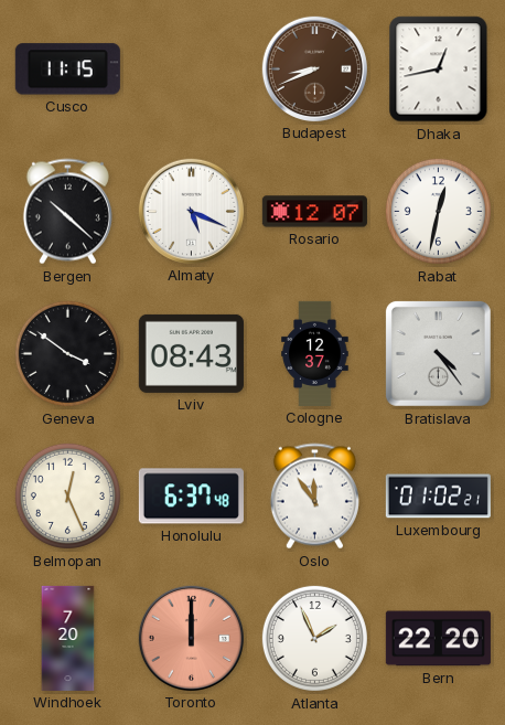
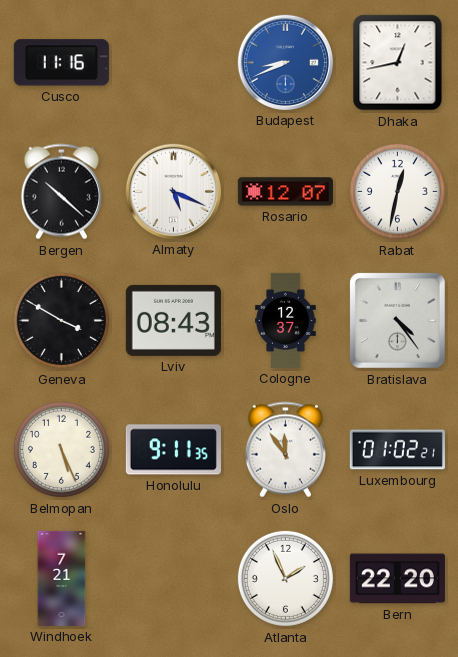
Cusco: 11:15 -> 11:16
Budapest dial: brown -> blue
Geneva: 3:51 -> 3:50
Belmopan: 12:26 -> 5:26
Honolulu: 6:37 -> 9:11
Windhoek: 7:20 -> 7:21
Toronto: 12:00 -> none
